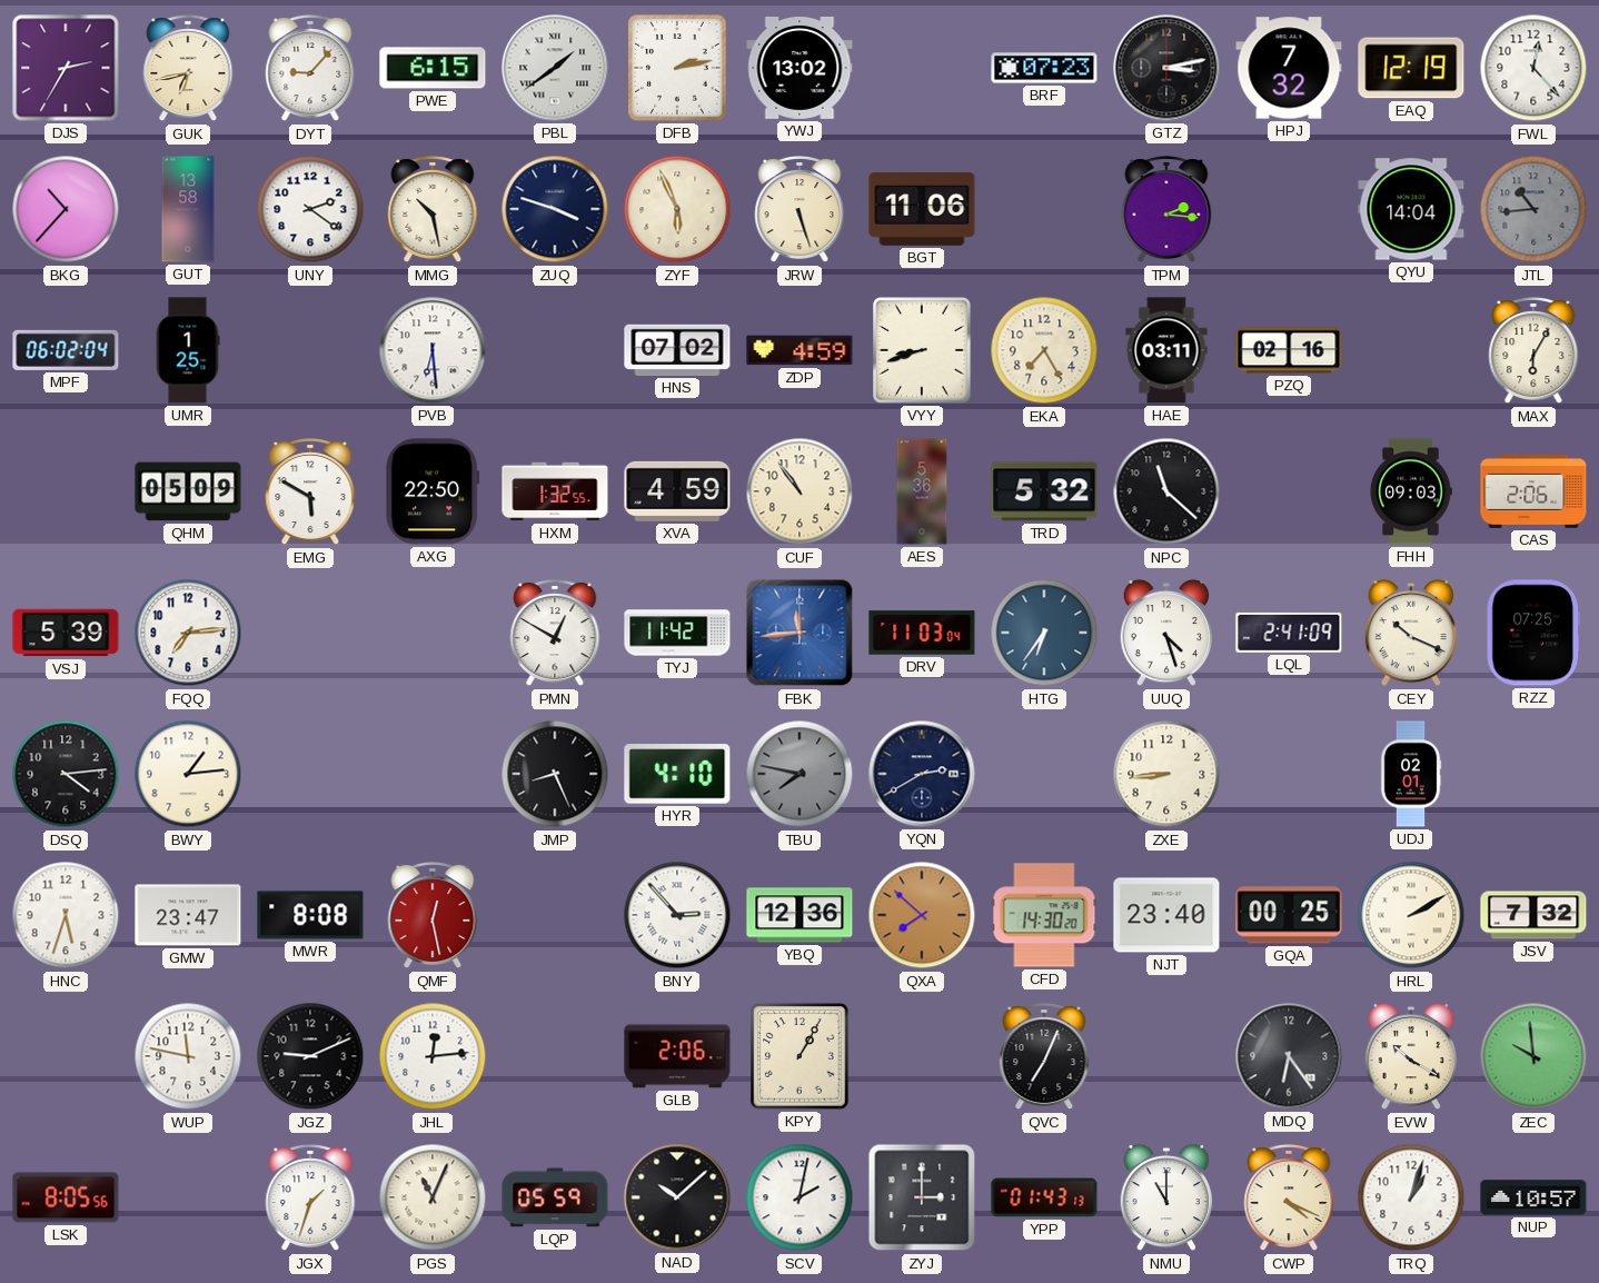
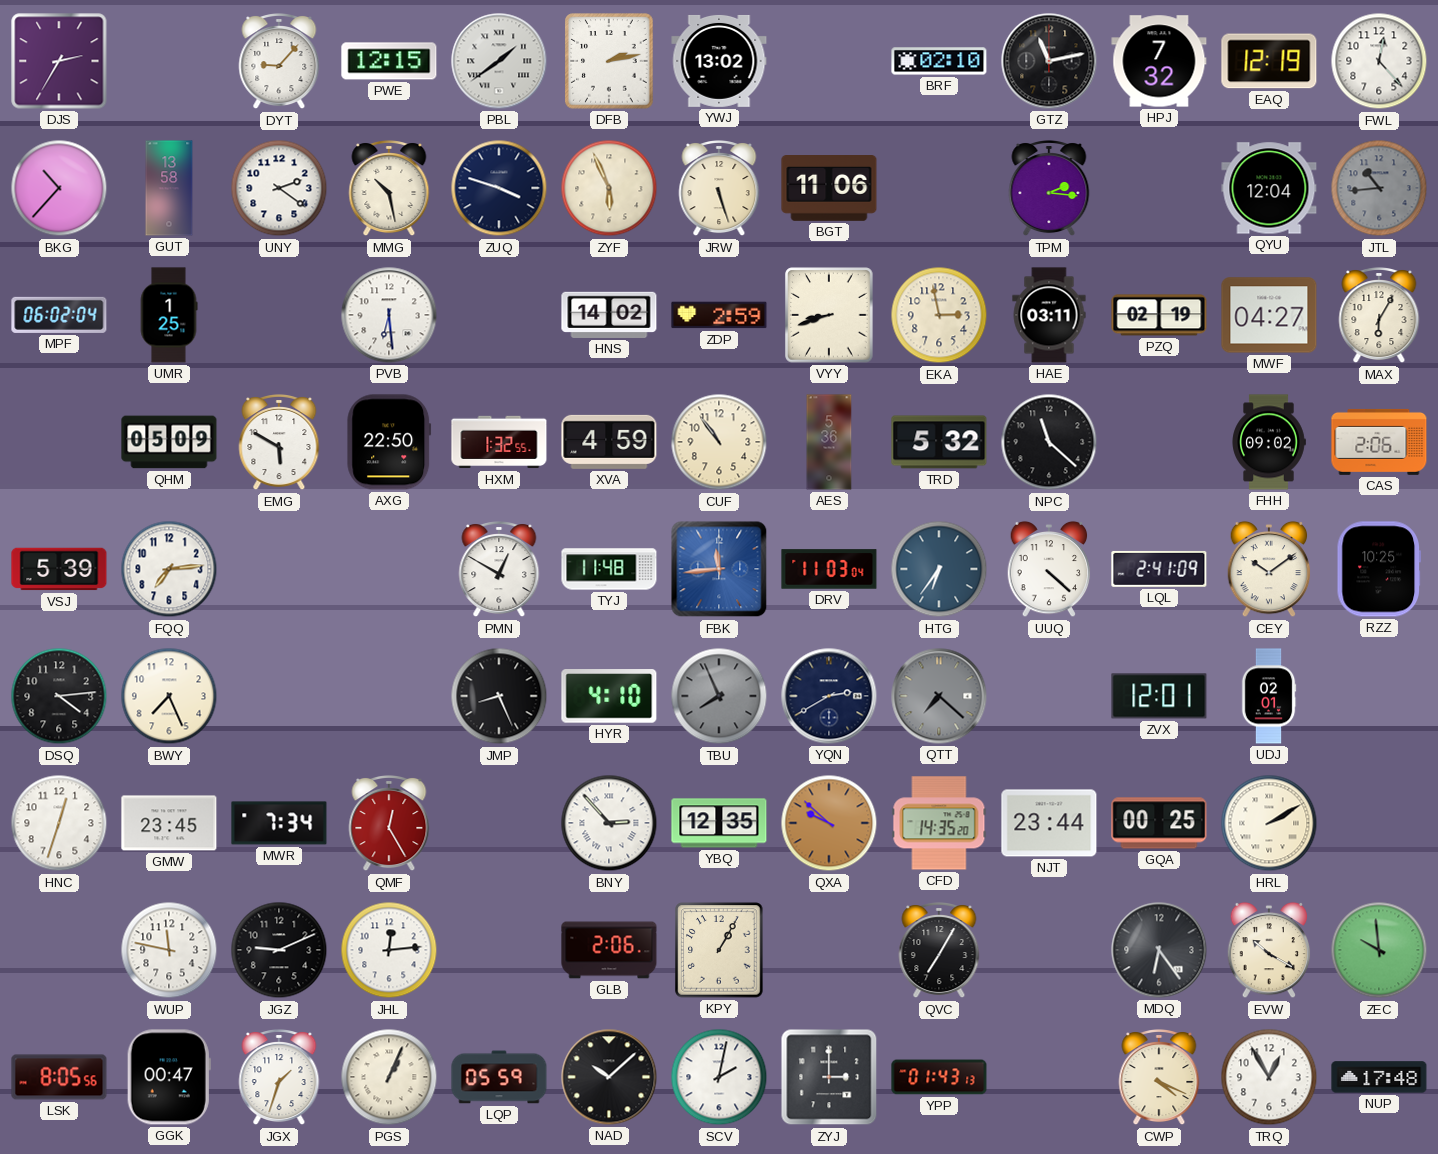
GUK: 6:43 -> none
PWE: 6:15 -> 12:15
BRF: 07:23 -> 02:10
GTZ: 3:13 -> 11:13
QYU: 14:04 -> 12:04
HNS: 07:02 -> 14:02
ZDP: 4:59 -> 2:59
EKA: 7:25 -> 2:58
PZQ: 02:16 -> 02:19
MWF: none -> 04:27
FHH: 09:03 -> 09:02
TYJ: 11:42 -> 11:48
UUQ: 4:27 -> 4:22
CEY: 10:19 -> 10:09
RZZ: 07:25 -> 10:25
BWY: 1:14 -> 7:26
TBU: 7:47 -> 7:56
QTT: none -> 7:22
ZXE: 8:44 -> none
ZVX: none -> 12:01
HNC: 5:33 -> 12:33
GMW: 23:47 -> 23:45
MWR: 8:08 -> 7:34
QMF: 12:28 -> 12:25
YBQ: 12:36 -> 12:35
QXA: 7:52 -> 9:52
CFD: 14:30 -> 14:35
NJT: 23:40 -> 23:44
JSV: 7:32 -> none
QVC: 7:04 -> 7:05
GGK: none -> 00:47
PGS: 11:04 -> 1:04
NMU: 11:00 -> none
TRQ: 1:03 -> 12:55
NUP: 10:57 -> 17:48
